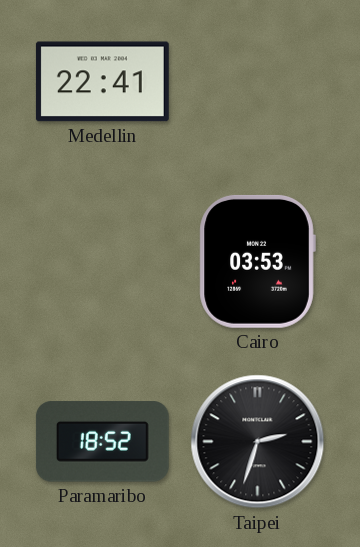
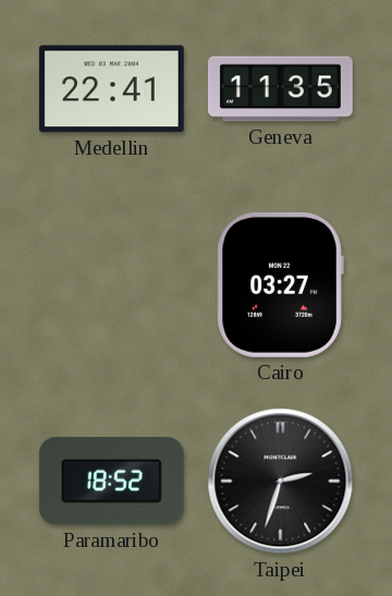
Geneva: none -> 11:35
Cairo: 03:53 -> 03:27
